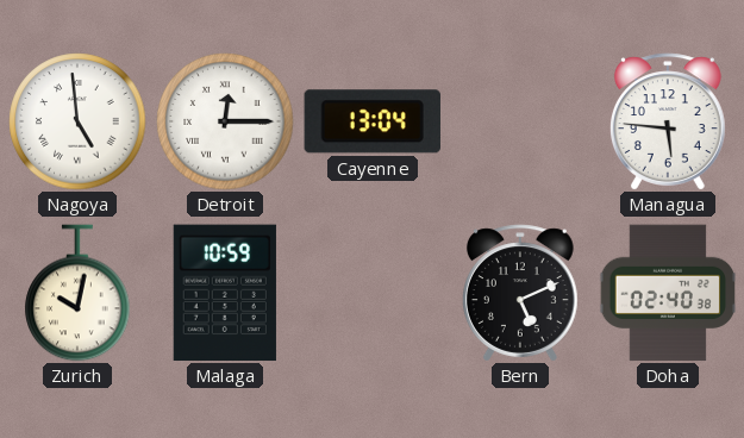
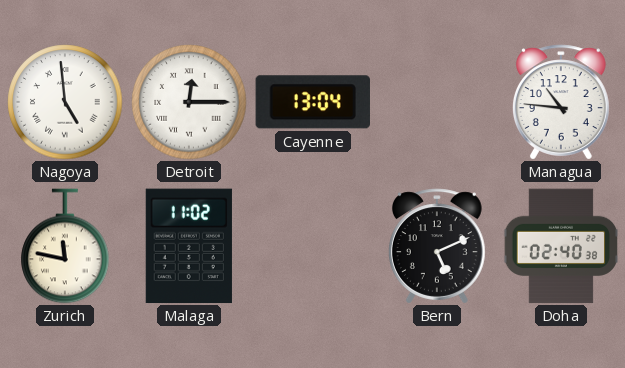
Managua: 5:46 -> 10:46
Zurich: 10:02 -> 11:47
Malaga: 10:59 -> 11:02
